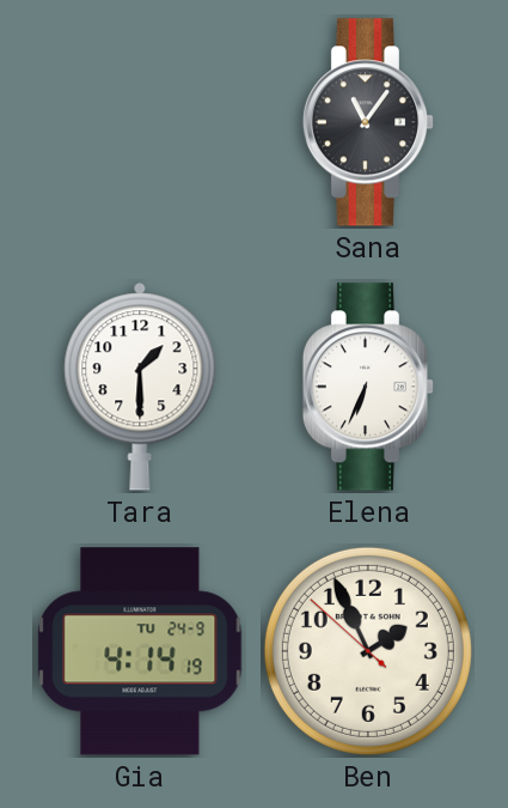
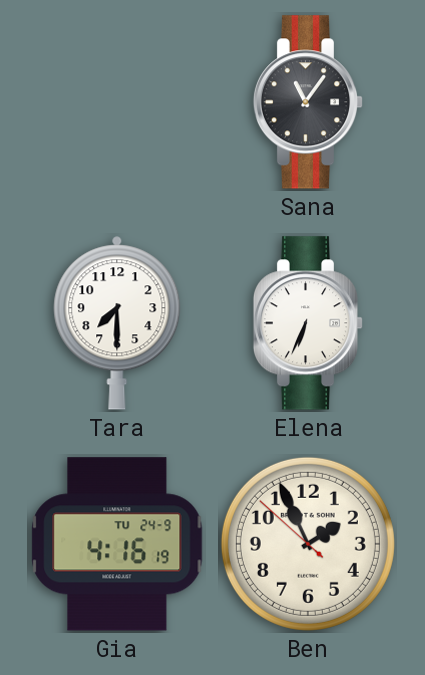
Tara: 1:30 -> 7:30
Gia: 4:14 -> 4:16
